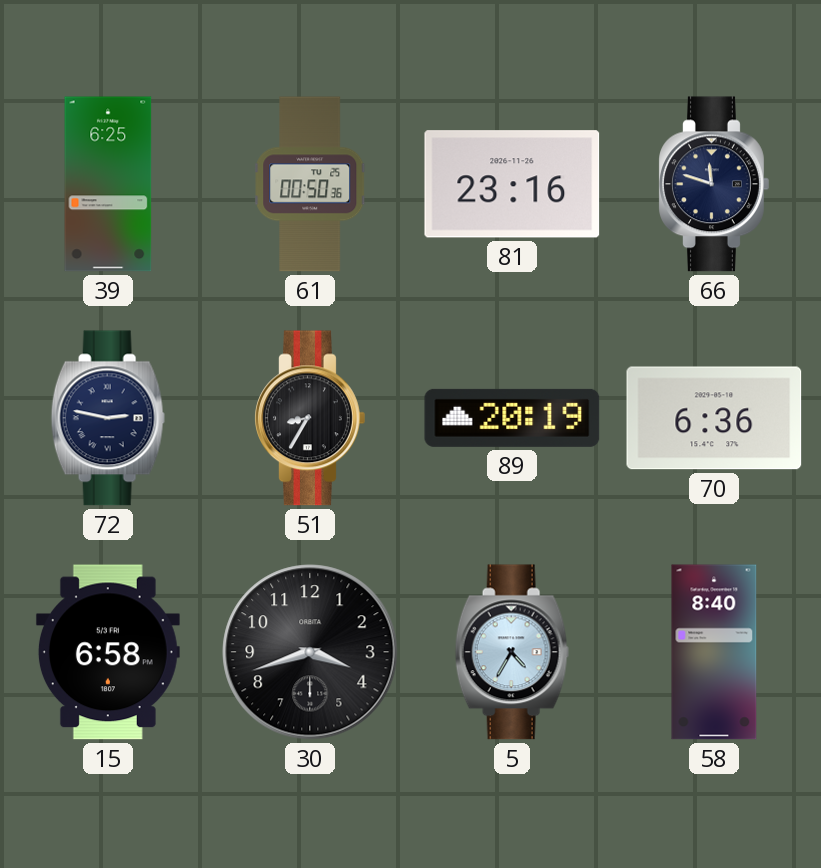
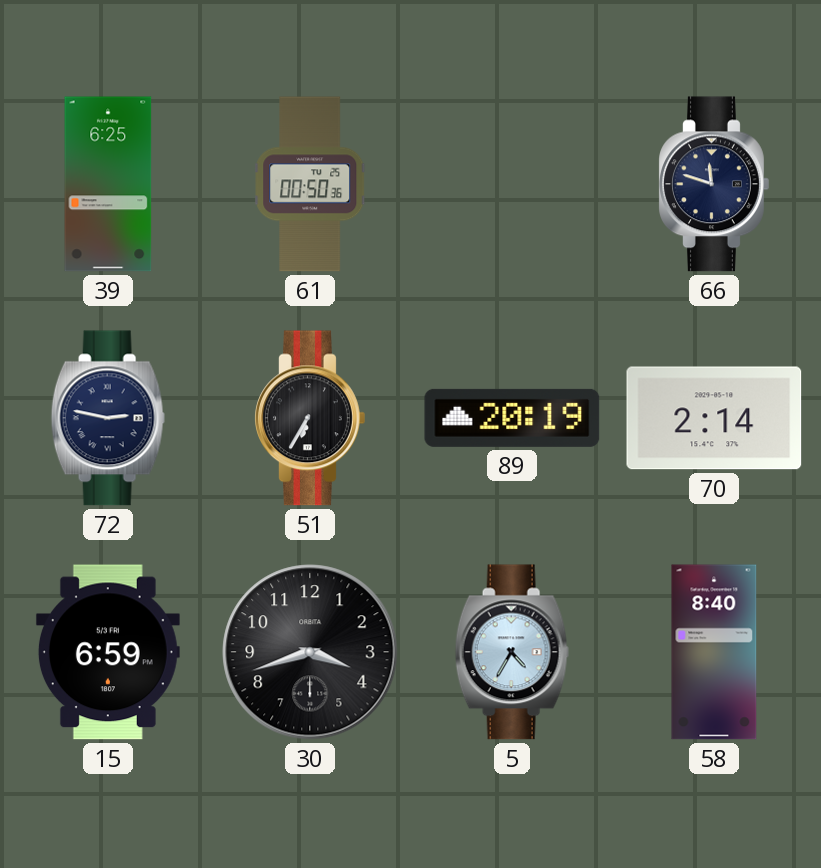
81: 23:16 -> none
51: 8:35 -> 6:35
70: 6:36 -> 2:14
15: 6:58 -> 6:59
